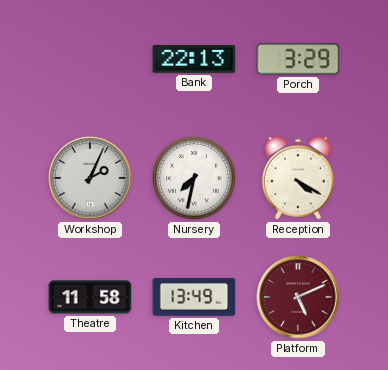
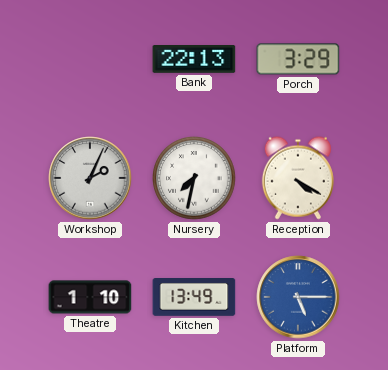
Theatre: 11:58 -> 1:10
Platform: 5:11 -> 5:15
Platform dial: burgundy -> blue
